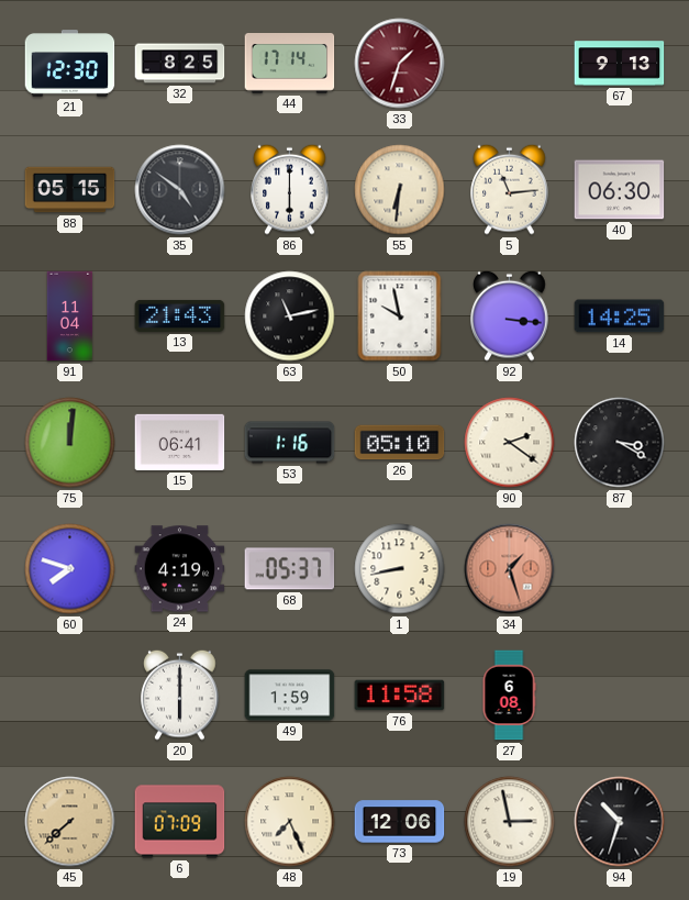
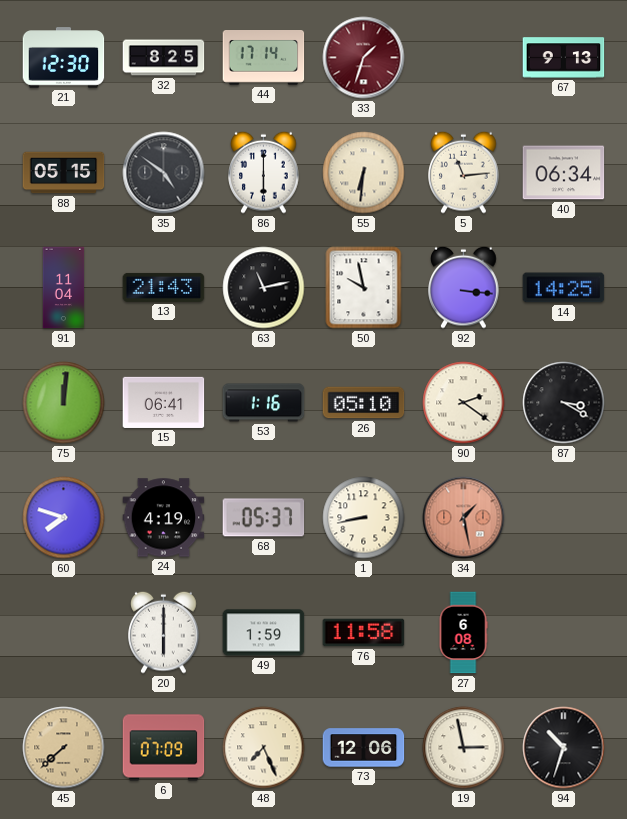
40: 06:30 -> 06:34
34: 1:27 -> 1:28
